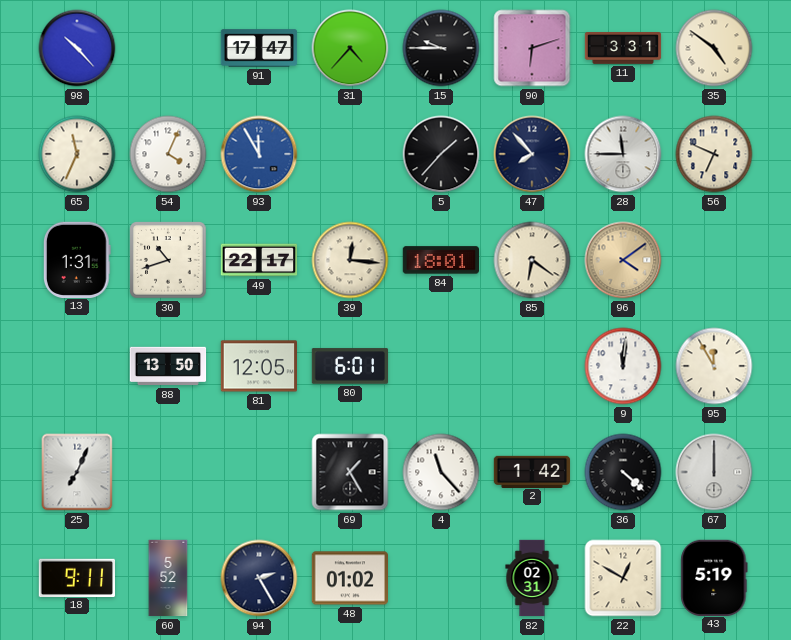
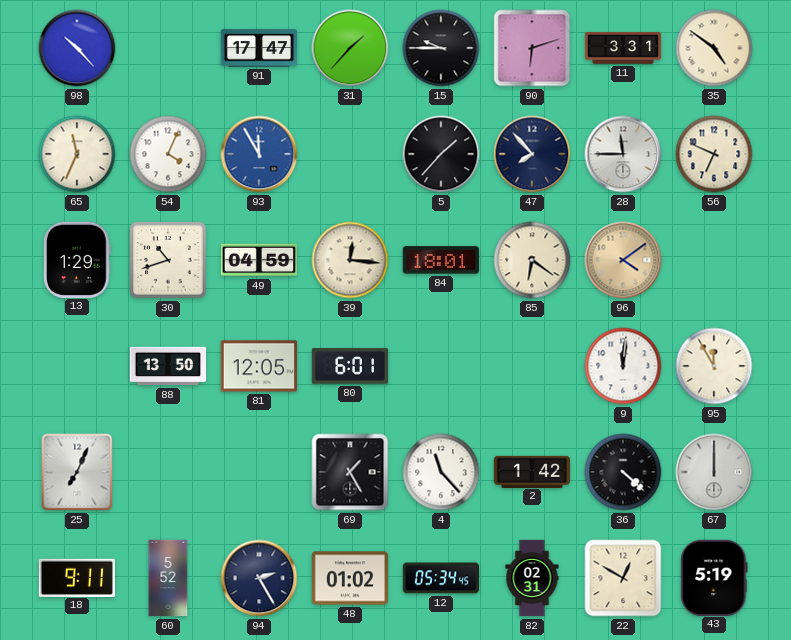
31: 4:37 -> 1:37
13: 1:31 -> 1:29
49: 22:17 -> 04:59
12: none -> 05:34
